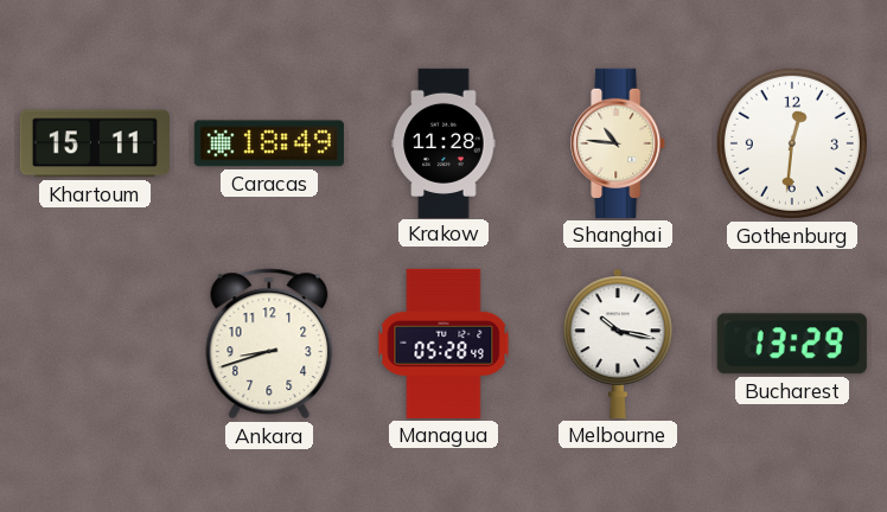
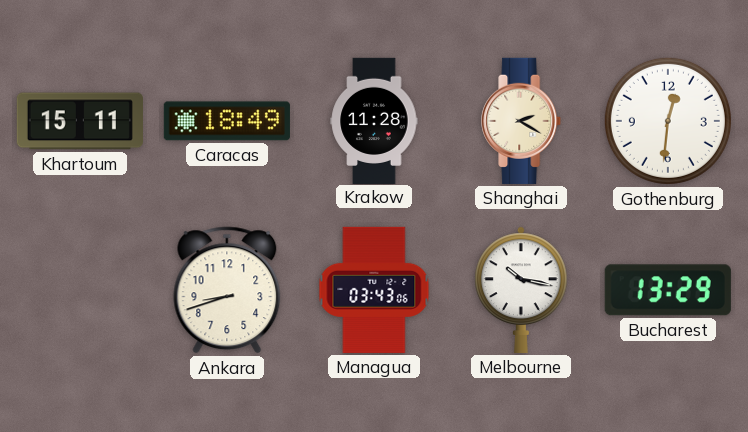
Shanghai: 10:46 -> 2:20
Managua: 05:28 -> 03:43
